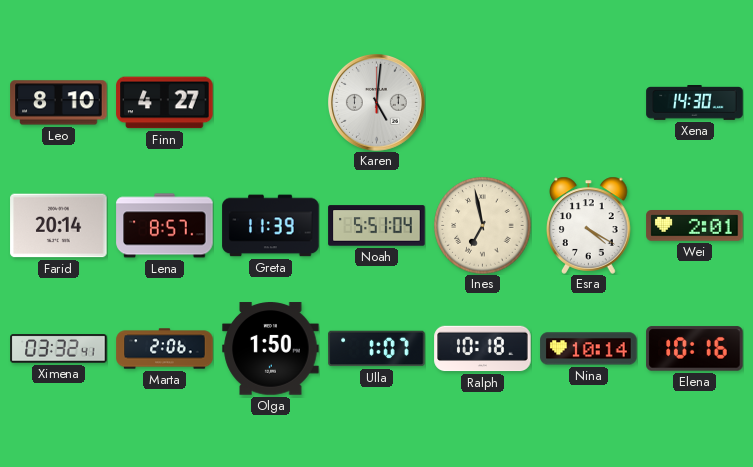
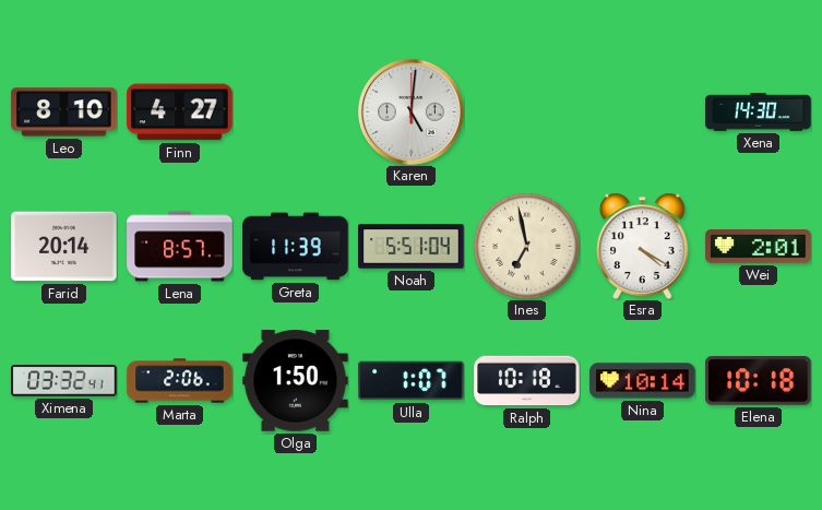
Elena: 10:16 -> 10:18
